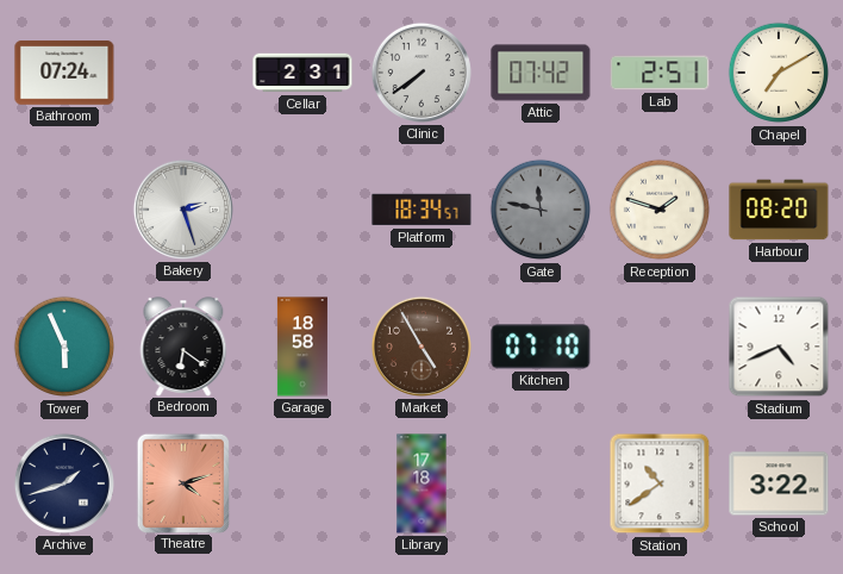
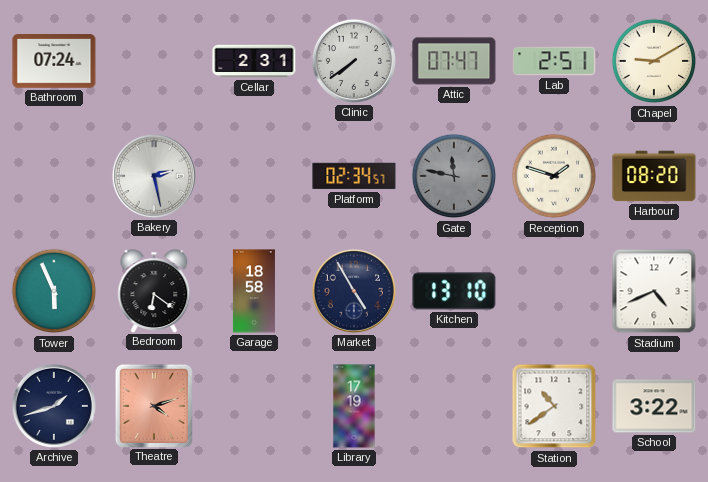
Attic: 07:42 -> 07:47
Chapel: 7:10 -> 9:10
Bakery: 2:27 -> 2:28
Platform: 18:34 -> 02:34
Market dial: brown -> navy
Kitchen: 07:10 -> 13:10
Library: 17:18 -> 17:19
